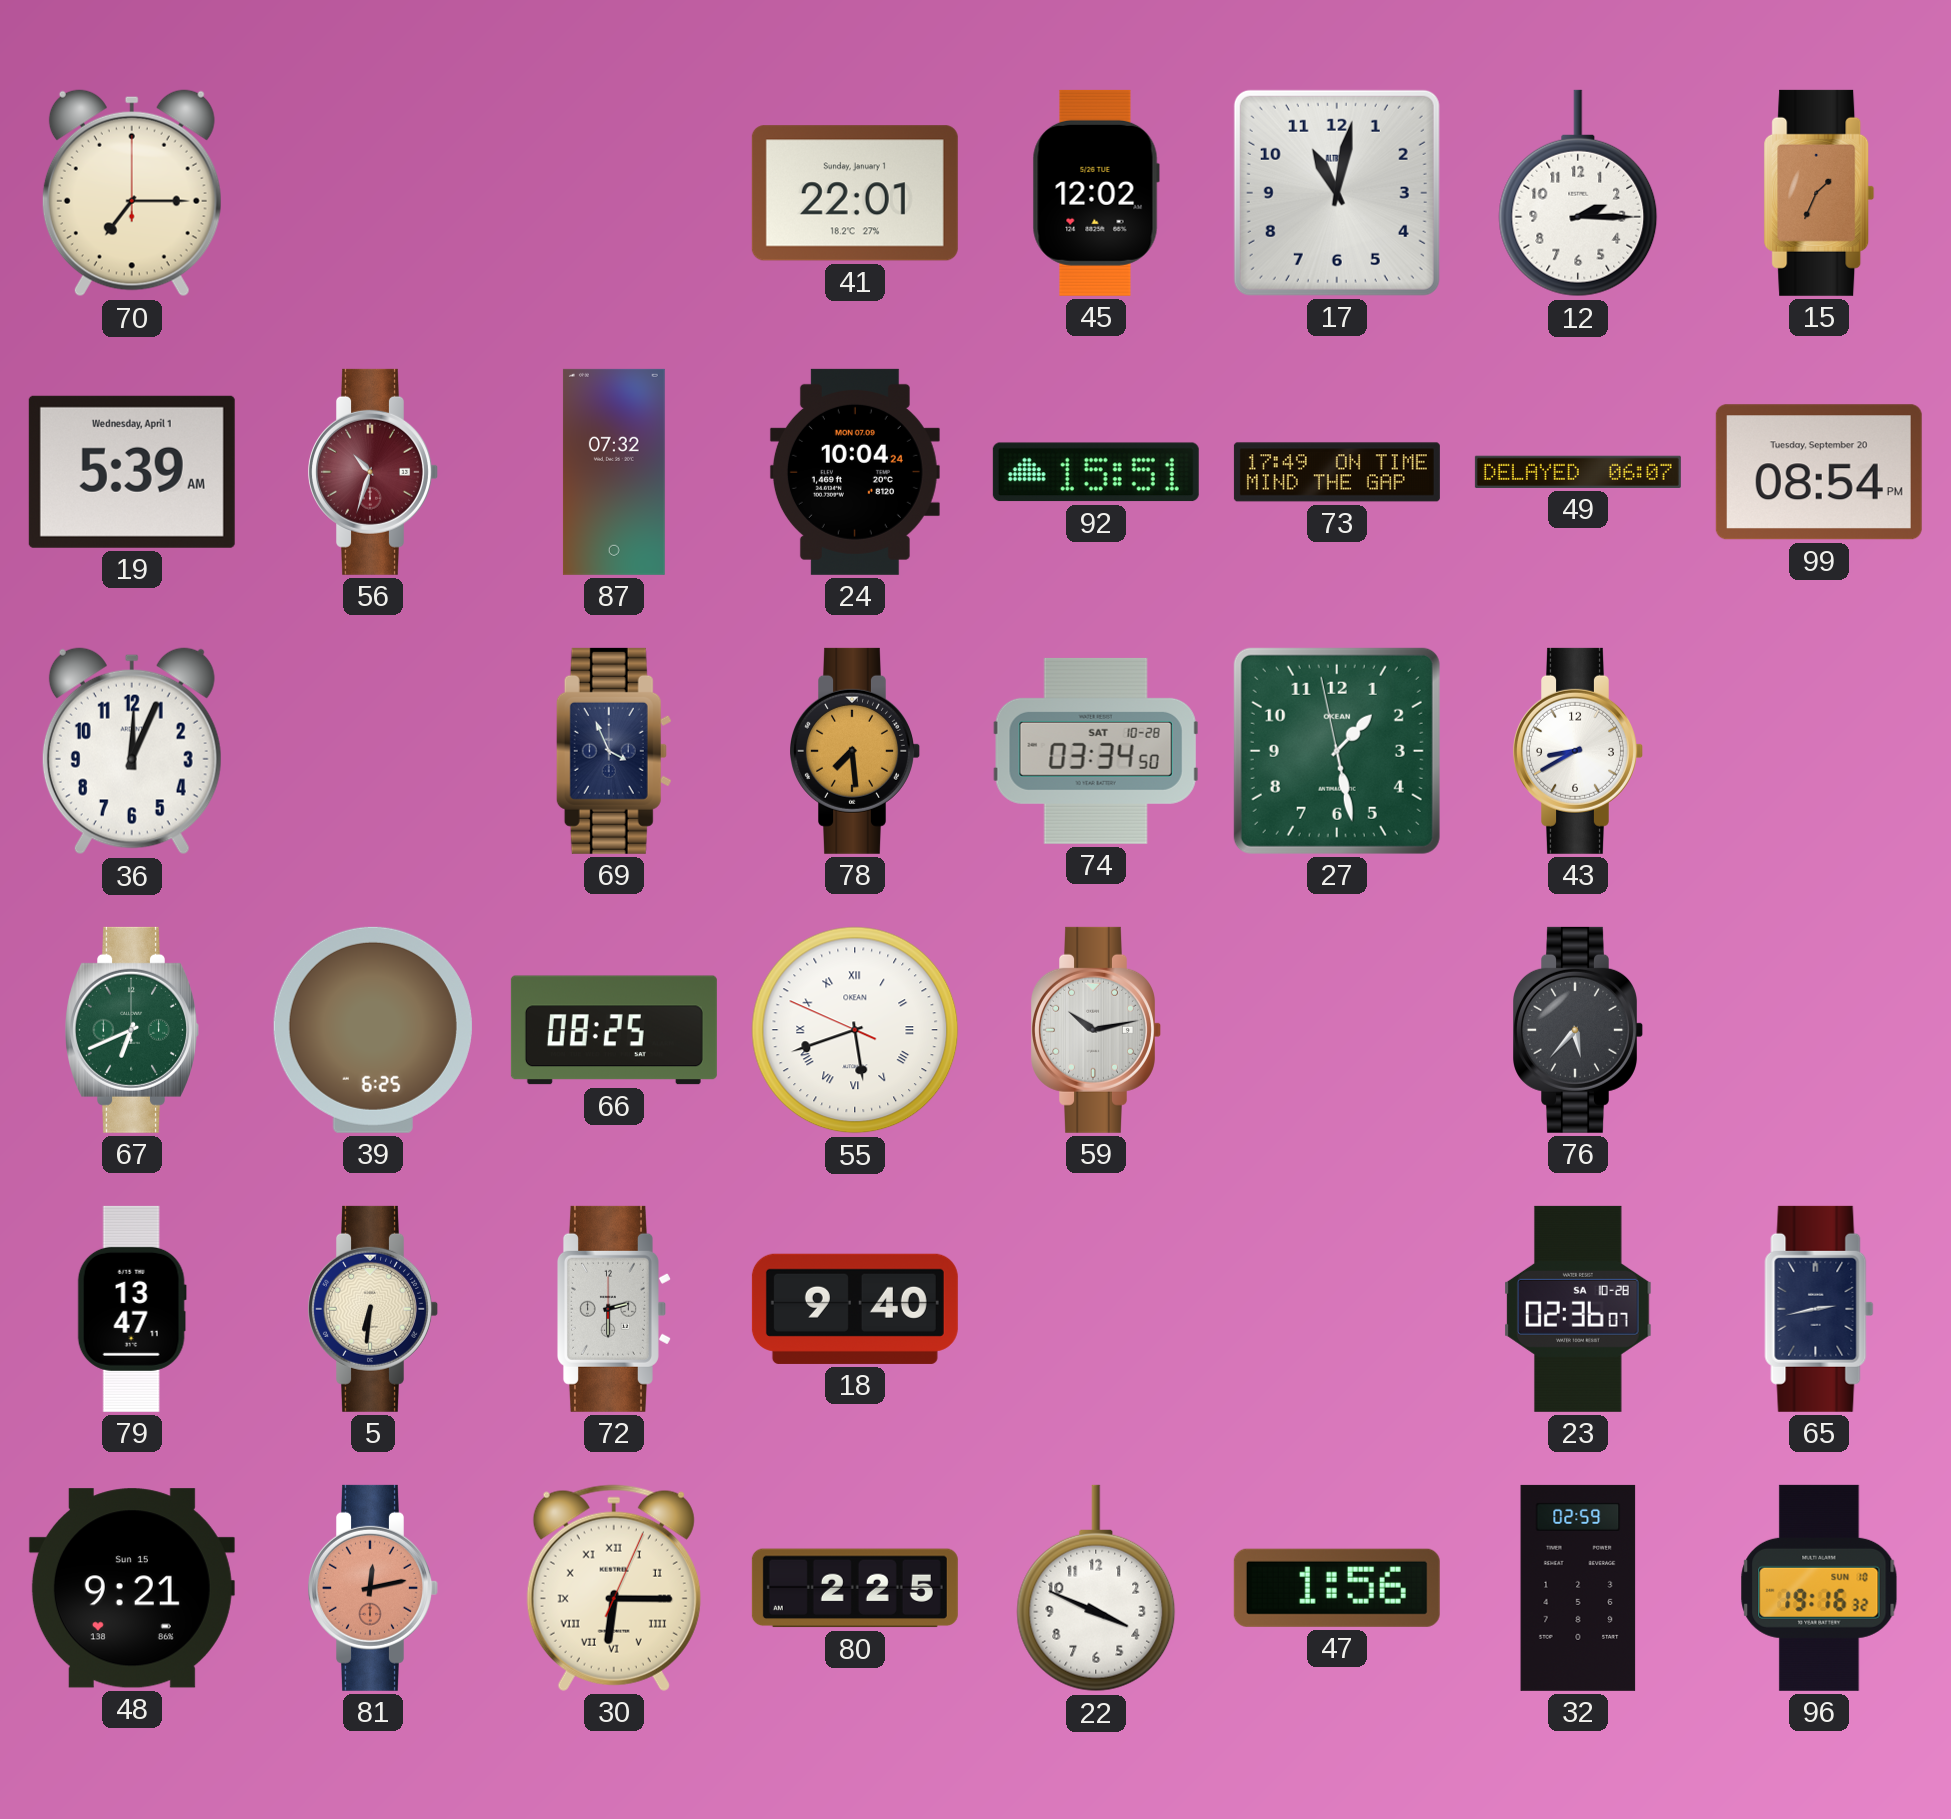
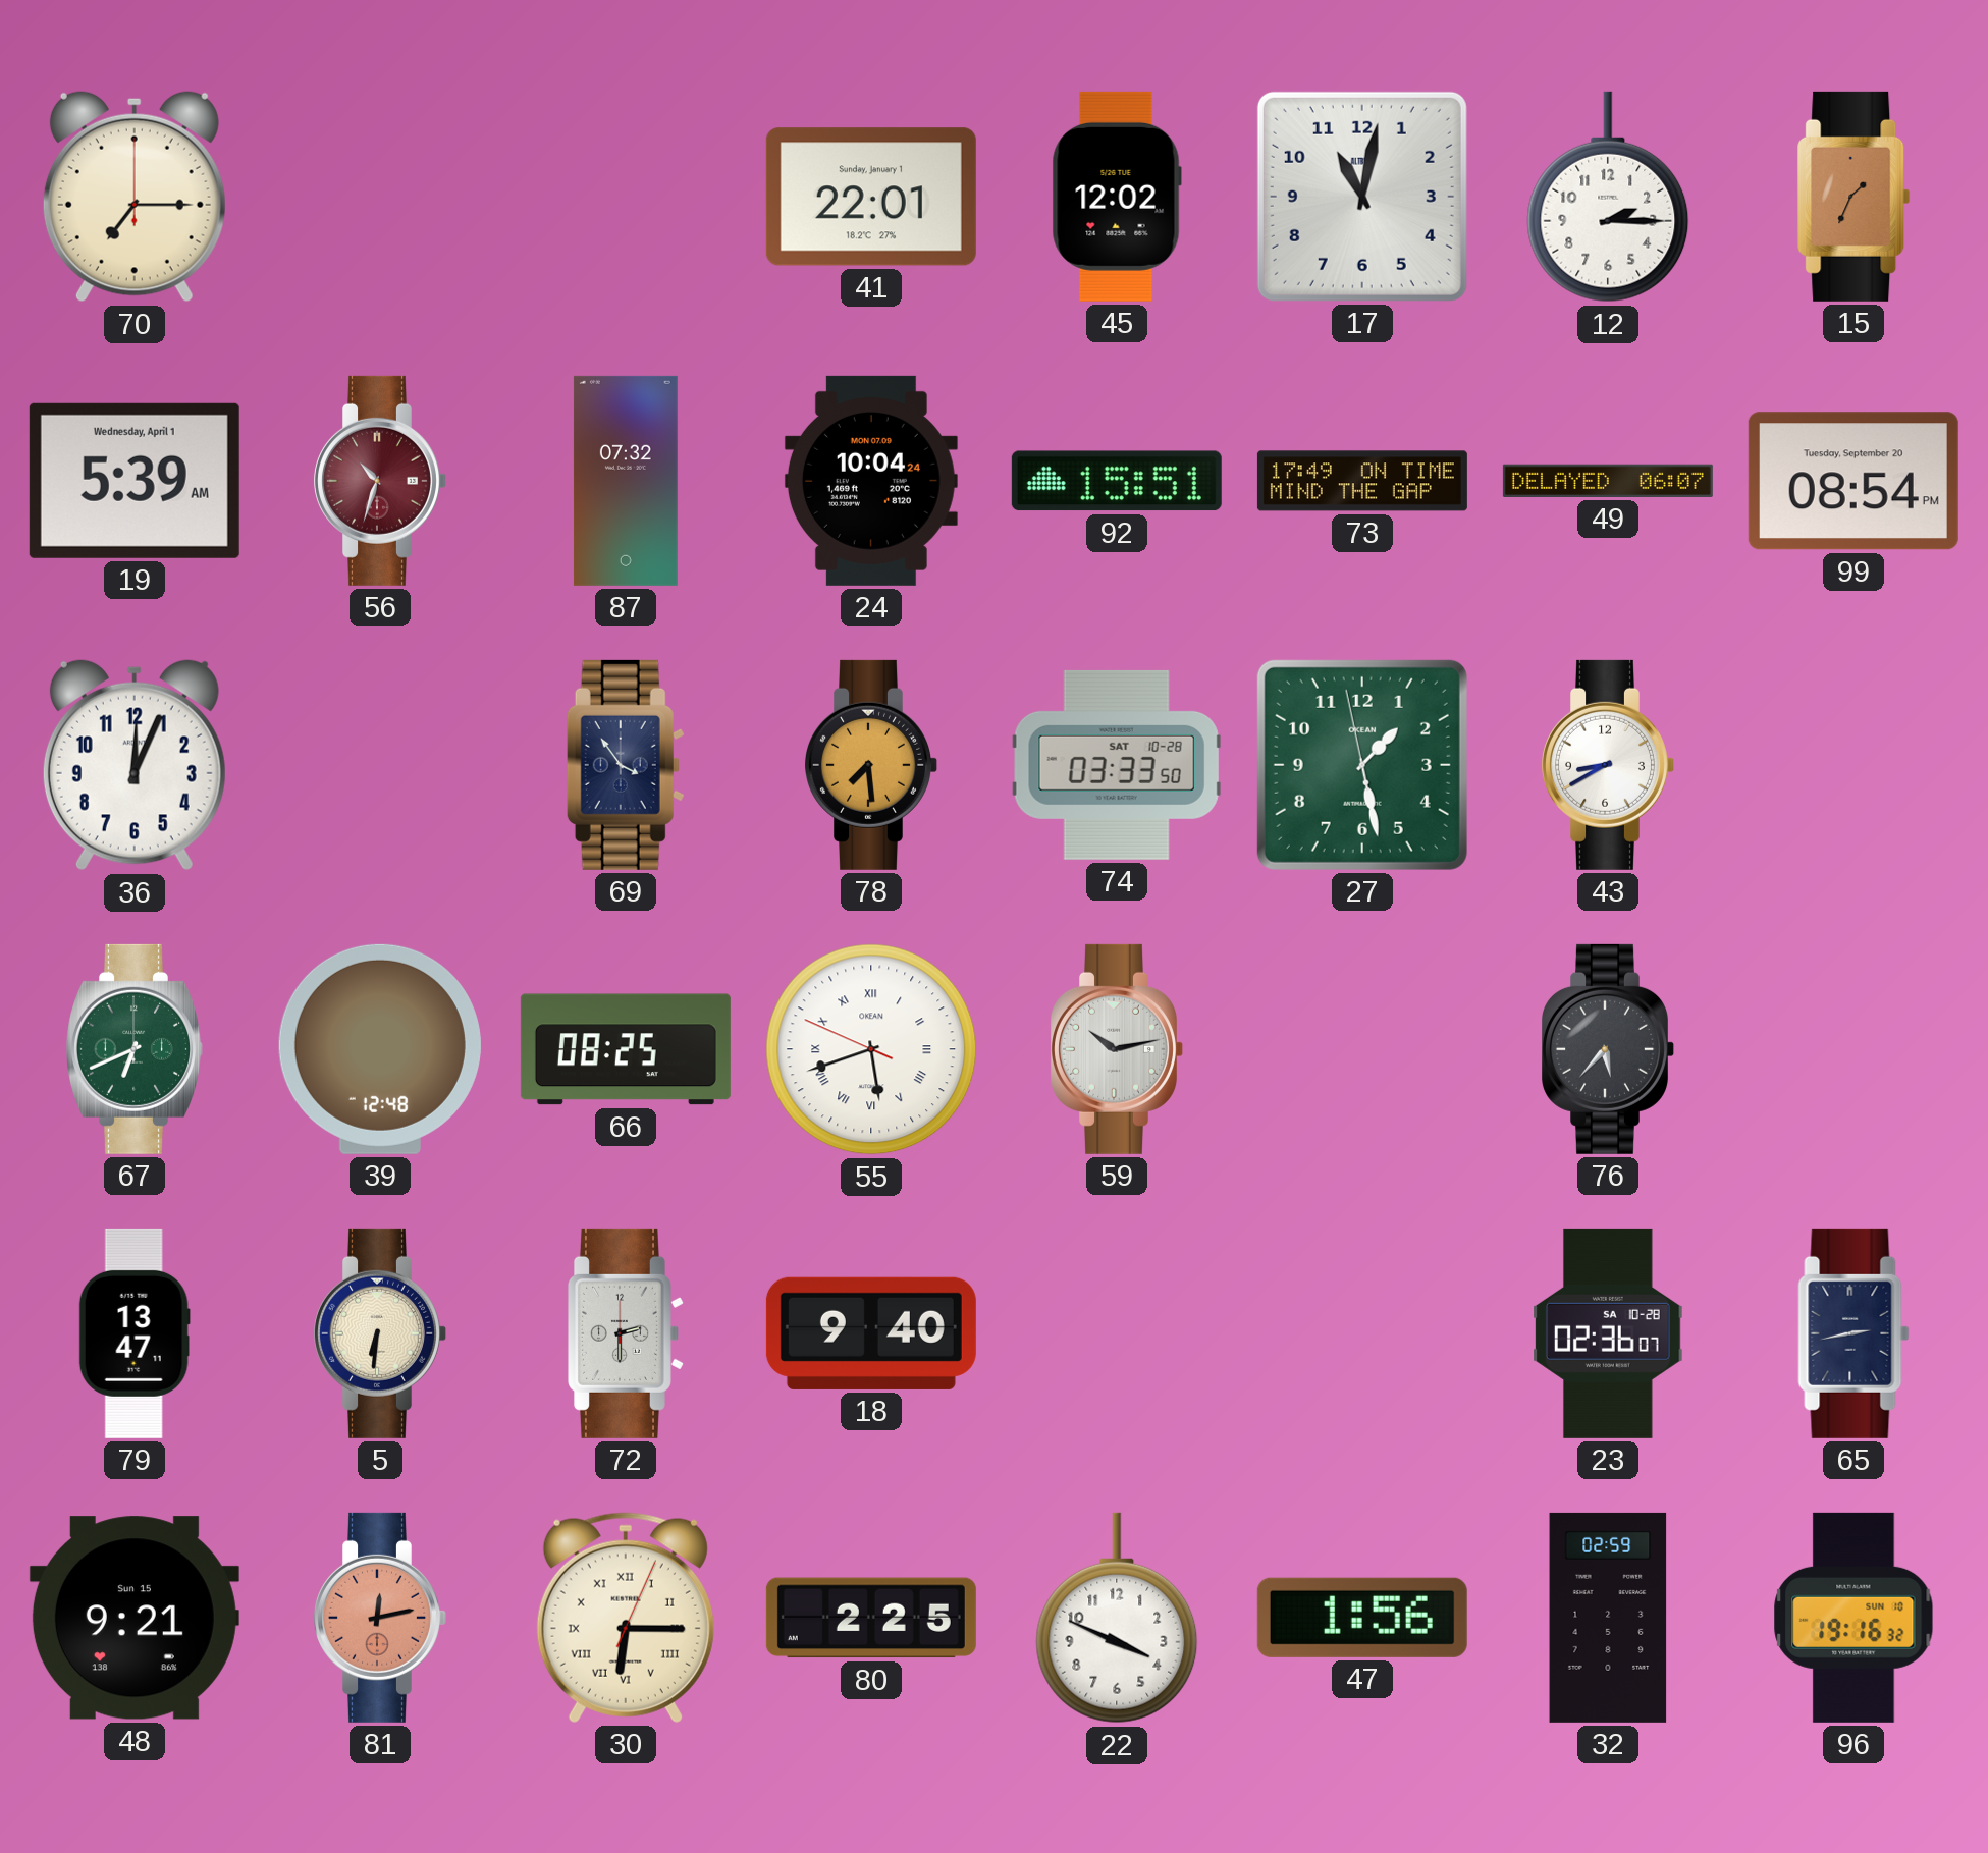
69: 3:56 -> 3:54
74: 03:34 -> 03:33
39: 6:25 -> 12:48
